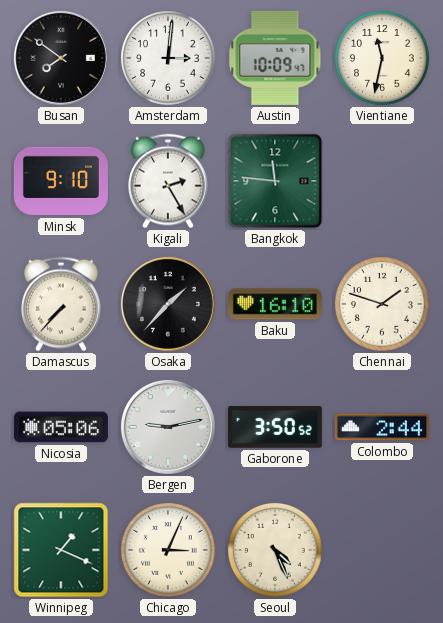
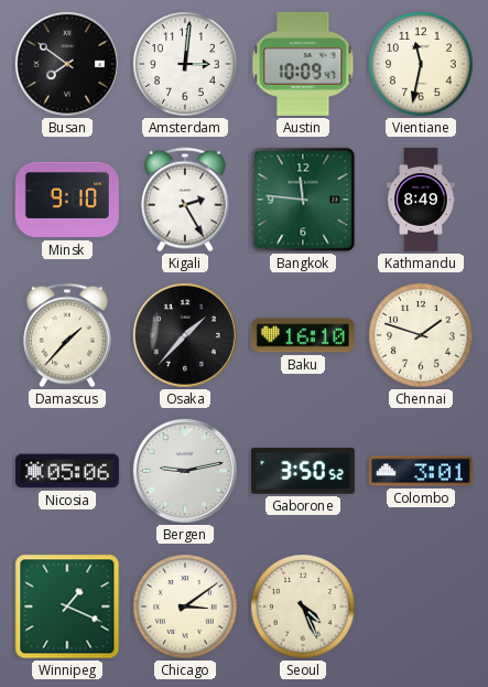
Kathmandu: none -> 8:49
Damascus: 7:37 -> 1:37
Colombo: 2:44 -> 3:01
Chicago: 3:04 -> 3:09
